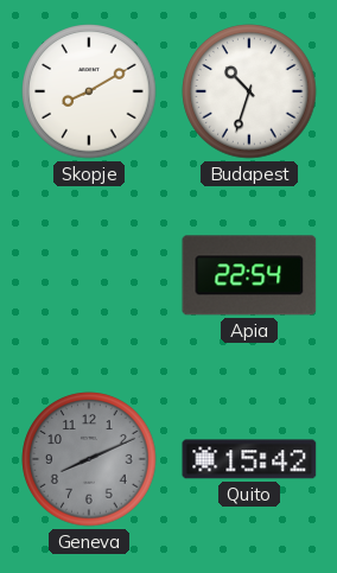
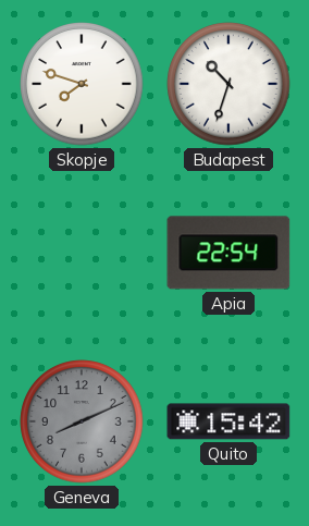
Skopje: 8:10 -> 7:48
